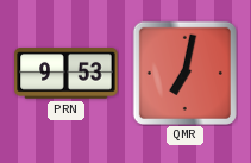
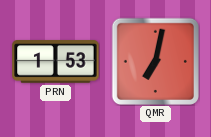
PRN: 9:53 -> 1:53
